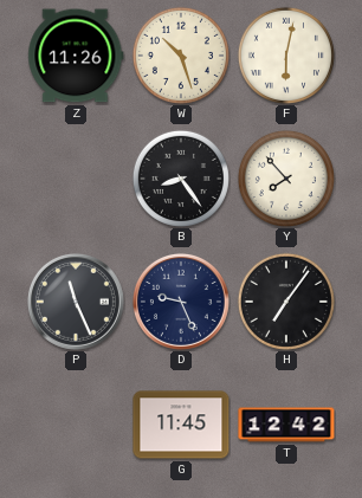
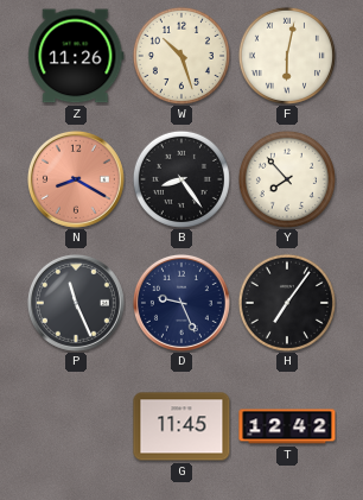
N: none -> 8:20
